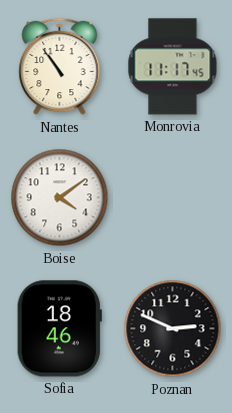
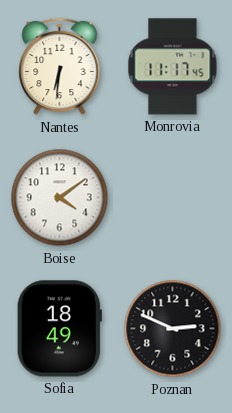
Nantes: 10:54 -> 6:31
Sofia: 18:46 -> 18:49
